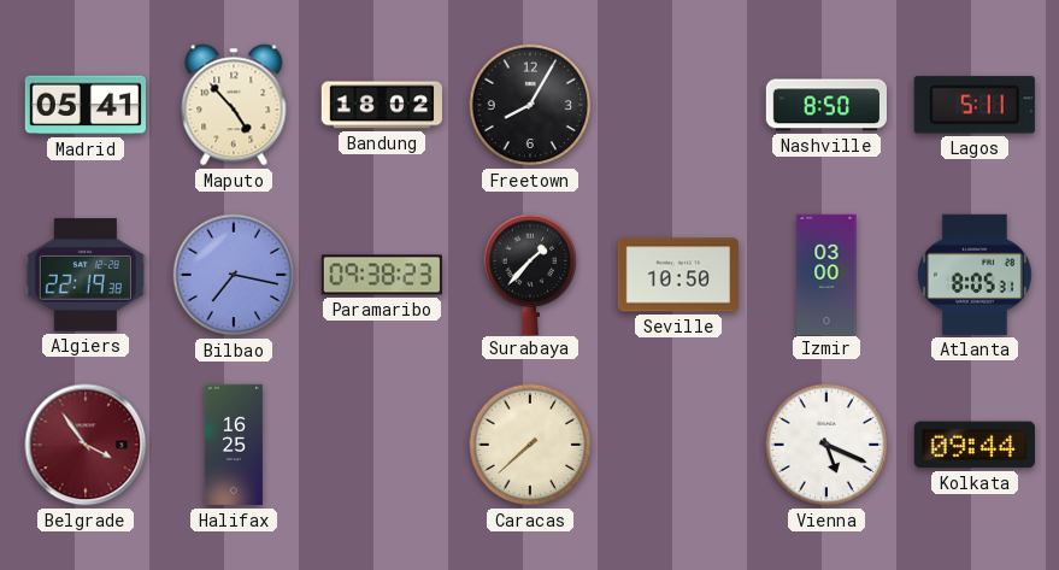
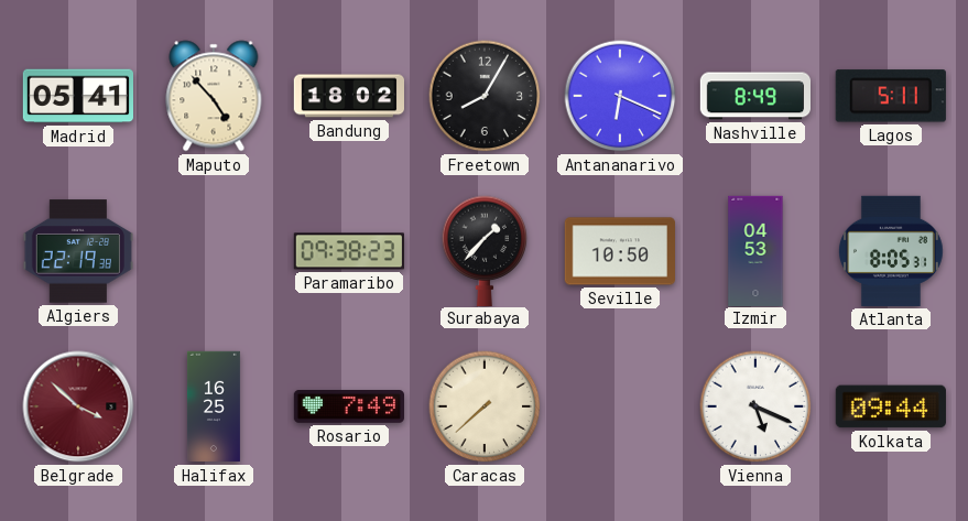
Antananarivo: none -> 6:19
Nashville: 8:50 -> 8:49
Bilbao: 7:17 -> none
Izmir: 03:00 -> 04:53
Belgrade: 3:54 -> 3:52
Rosario: none -> 7:49
